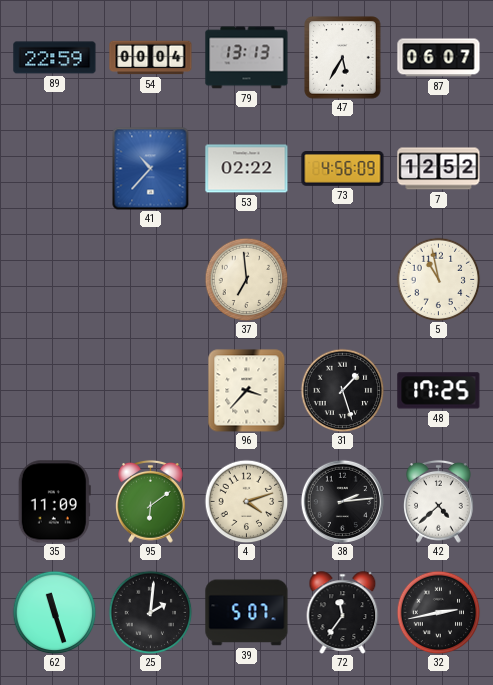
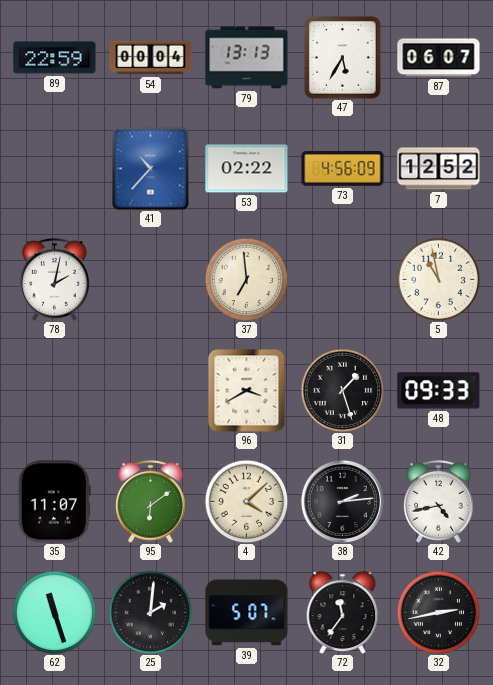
78: none -> 2:02
96: 3:37 -> 3:40
48: 17:25 -> 09:33
35: 11:09 -> 11:07
4: 4:12 -> 4:08
42: 4:38 -> 4:43
